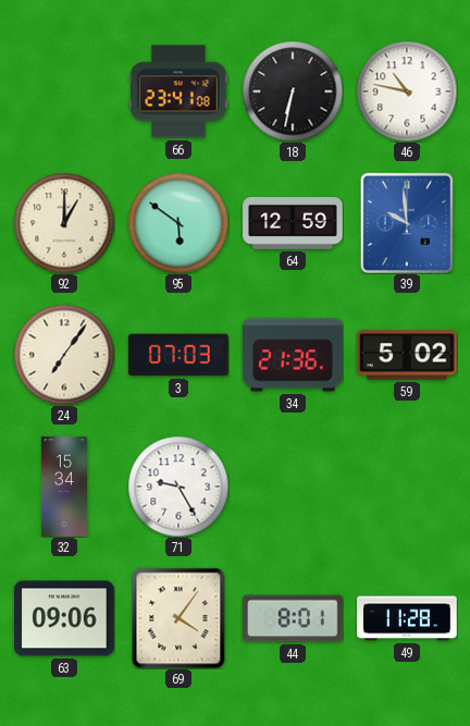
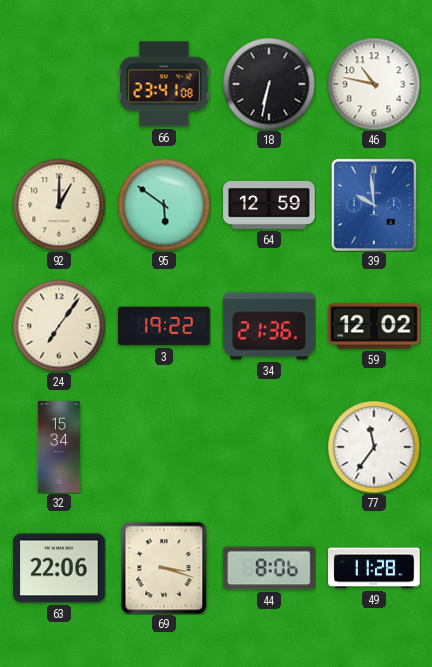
3: 07:03 -> 19:22
59: 5:02 -> 12:02
71: 9:25 -> none
77: none -> 11:36
63: 09:06 -> 22:06
69: 4:06 -> 3:18
44: 8:01 -> 8:06
